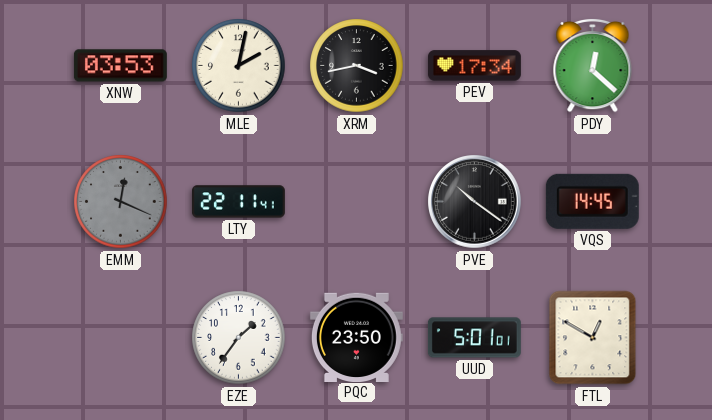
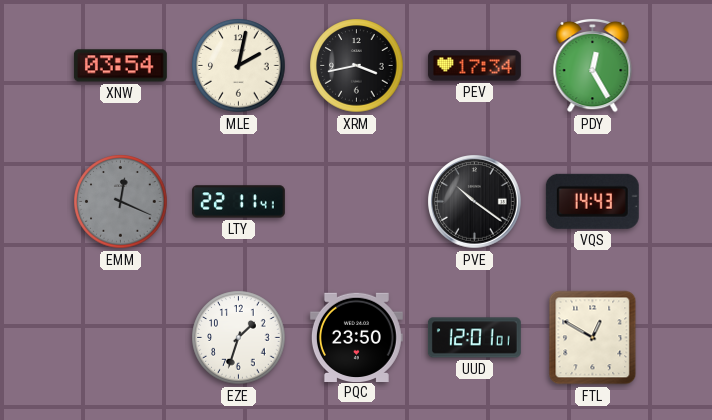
XNW: 03:53 -> 03:54
PDY: 12:22 -> 12:25
VQS: 14:45 -> 14:43
EZE: 1:36 -> 1:33
UUD: 5:01 -> 12:01
